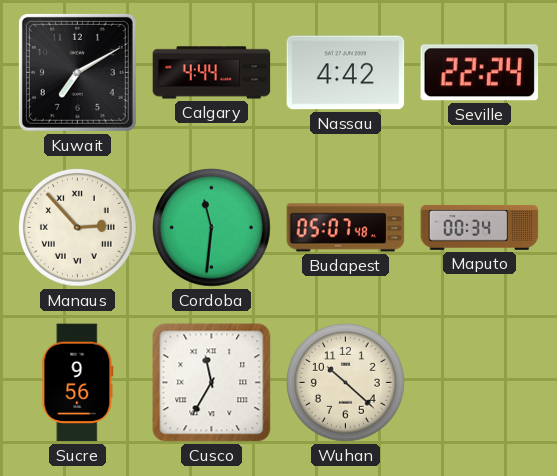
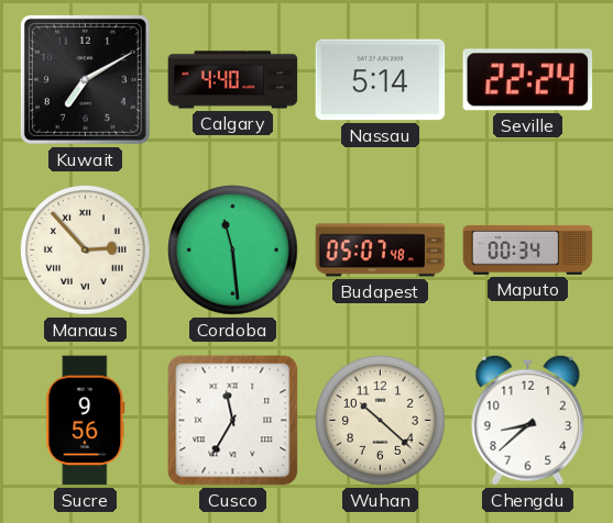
Calgary: 4:44 -> 4:40
Nassau: 4:42 -> 5:14
Cordoba: 11:31 -> 11:29
Chengdu: none -> 8:38
